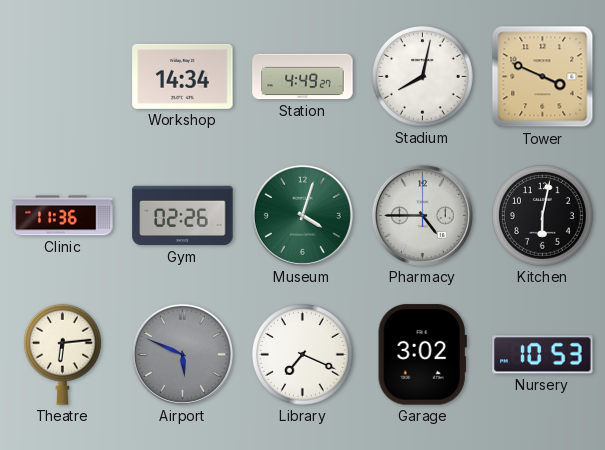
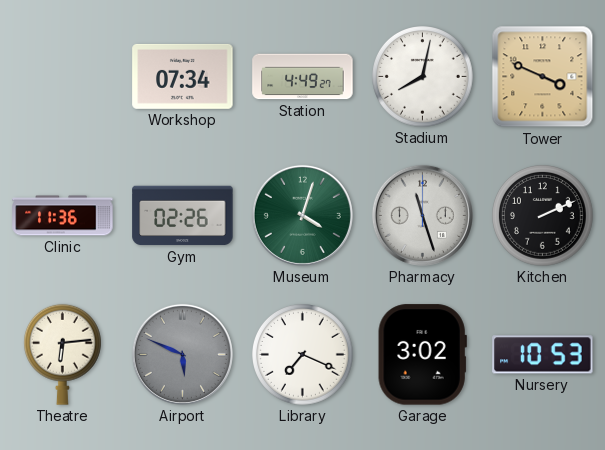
Workshop: 14:34 -> 07:34
Pharmacy: 4:45 -> 11:27
Kitchen: 6:02 -> 2:11
